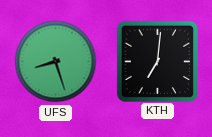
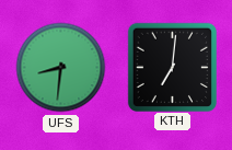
UFS: 8:27 -> 8:31
